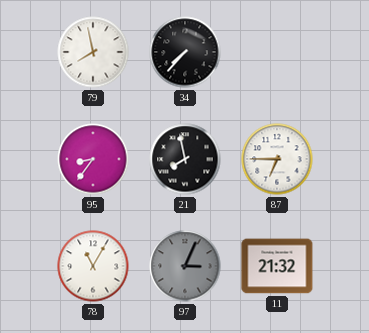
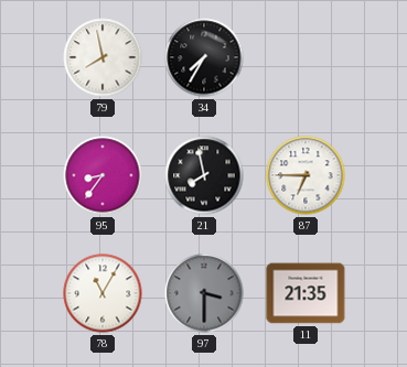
34: 7:37 -> 7:35
97: 3:04 -> 3:30
11: 21:32 -> 21:35
